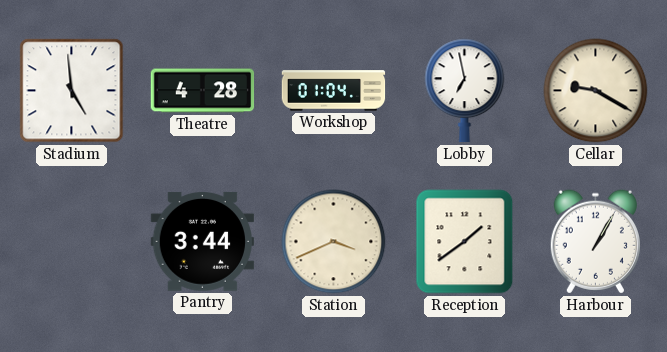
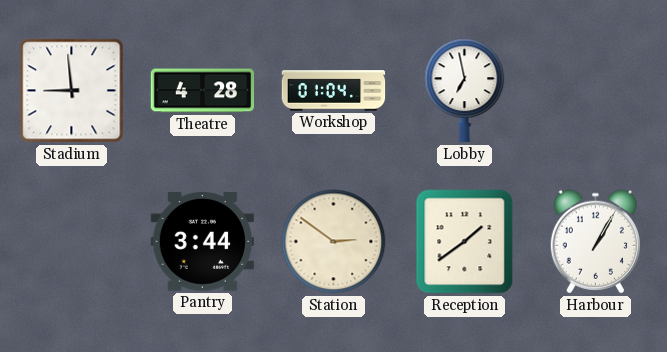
Stadium: 4:59 -> 8:59
Cellar: 9:20 -> none
Station: 3:41 -> 2:51
